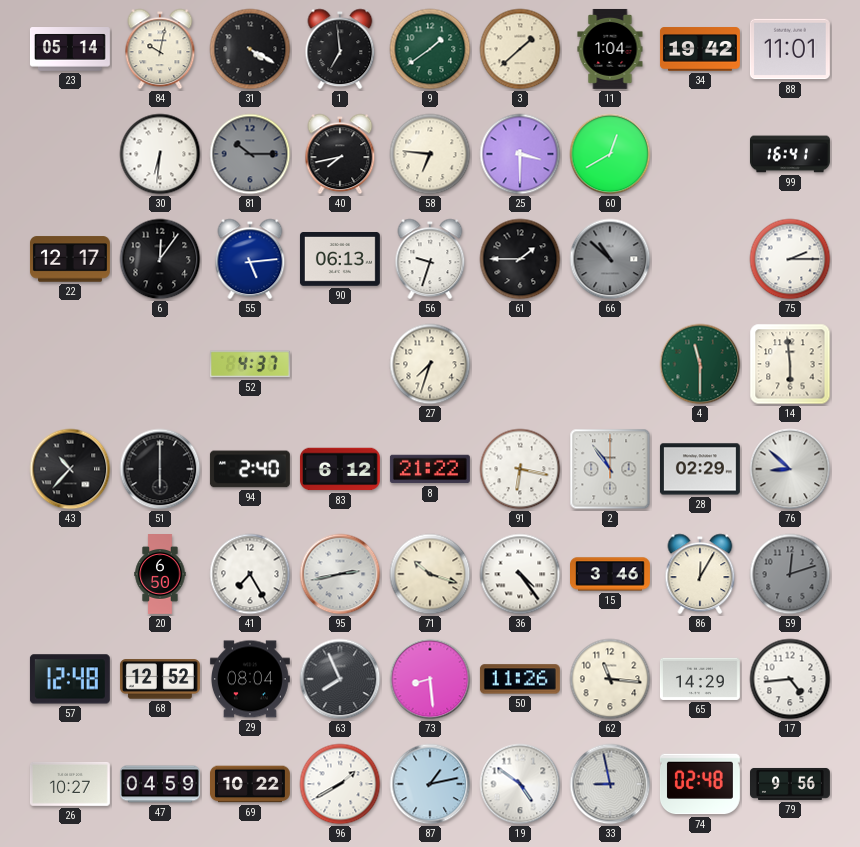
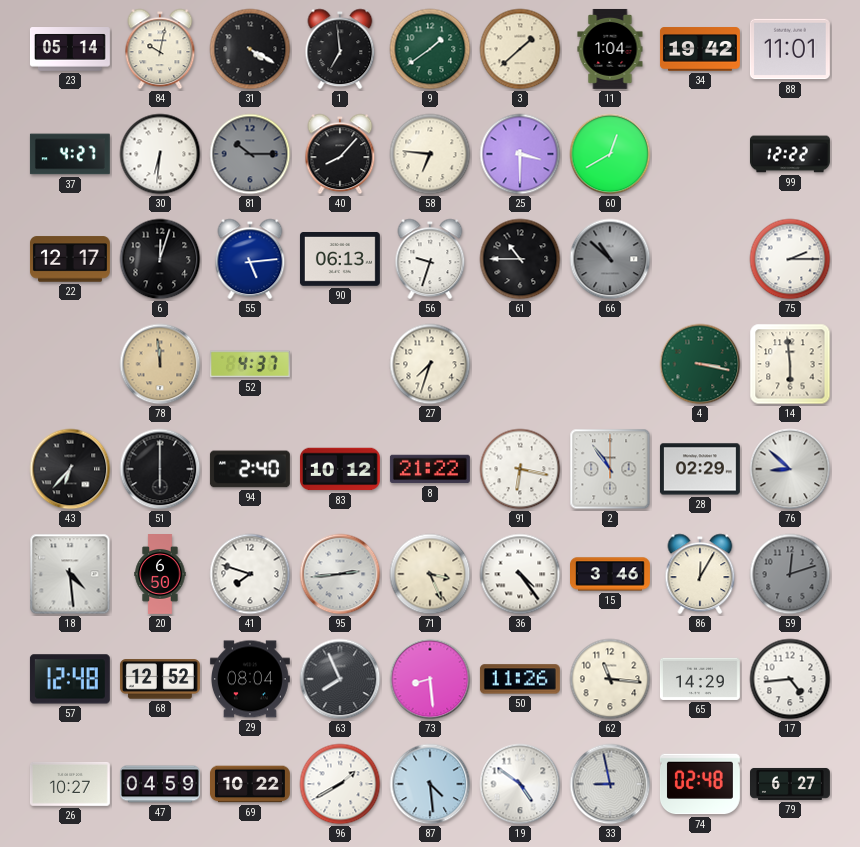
37: none -> 4:27
40: 7:43 -> 8:07
99: 16:41 -> 12:22
6: 12:06 -> 12:03
61: 1:45 -> 10:45
78: none -> 11:59
4: 11:30 -> 3:17
43: 10:37 -> 6:37
83: 6:12 -> 10:12
18: none -> 4:29
41: 7:25 -> 7:48
95: 2:43 -> 2:44
71: 10:18 -> 3:26
87: 1:13 -> 4:29
79: 9:56 -> 6:27
